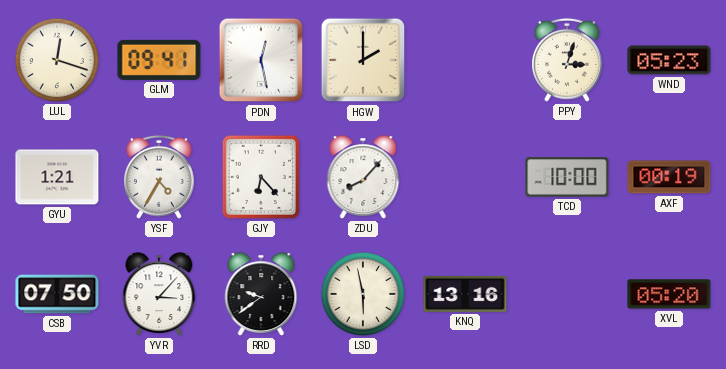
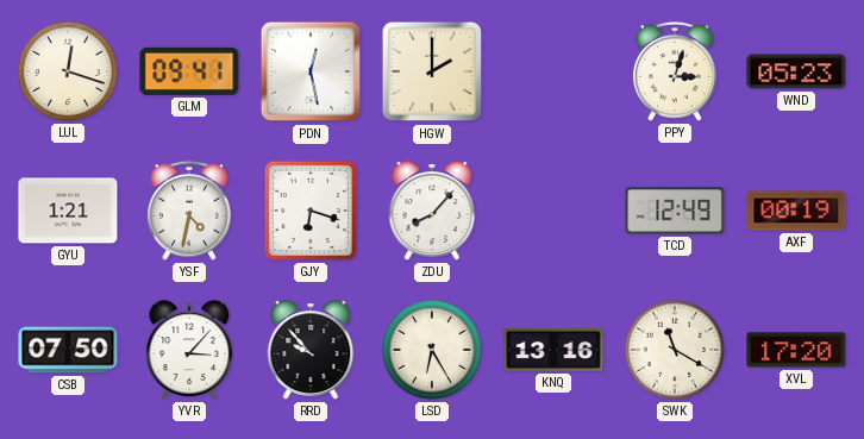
YSF: 4:35 -> 4:32
GJY: 6:23 -> 6:18
TCD: 10:00 -> 12:49
RRD: 9:39 -> 9:53
LSD: 5:58 -> 6:25
SWK: none -> 11:20
XVL: 05:20 -> 17:20
